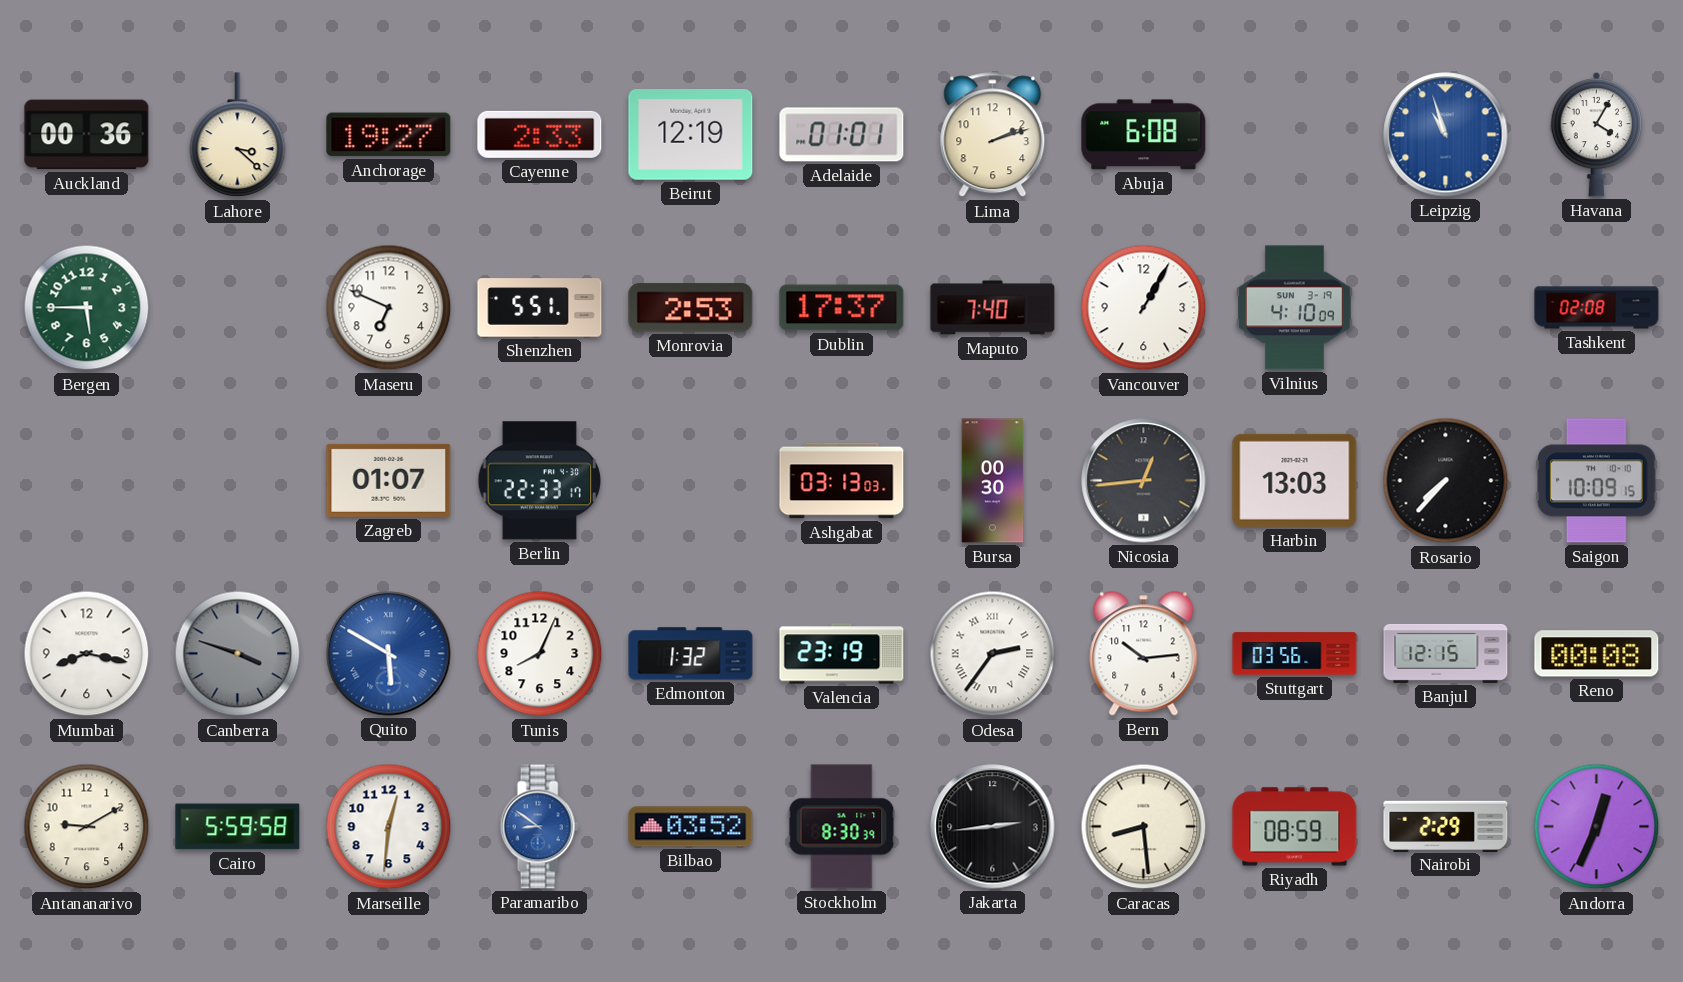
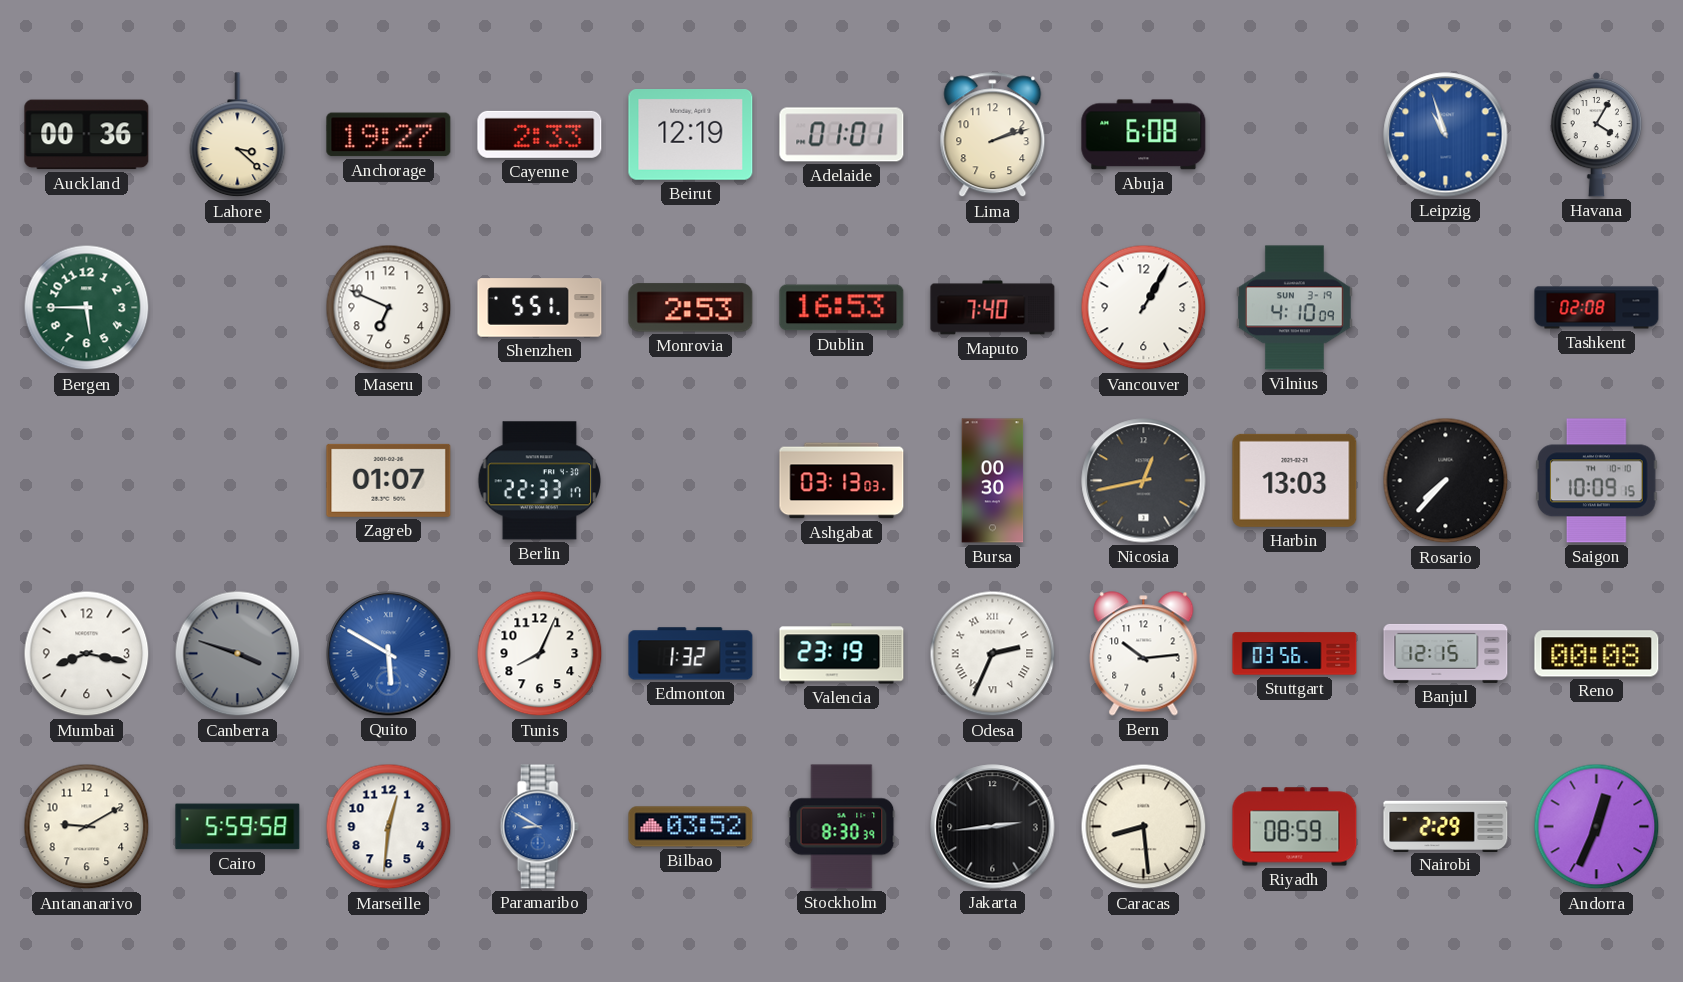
Dublin: 17:37 -> 16:53
Nicosia: 12:44 -> 12:43
Odesa: 2:36 -> 2:34
Paramaribo: 8:51 -> 8:50
